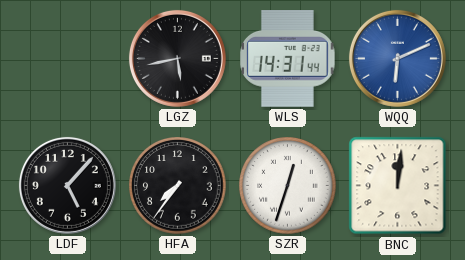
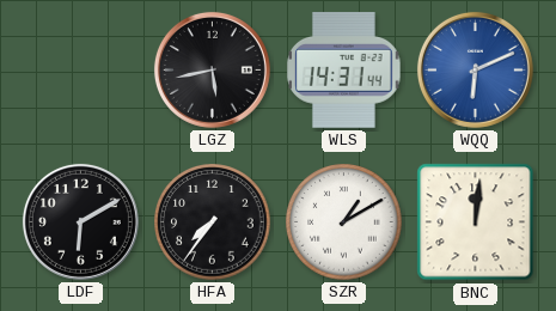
LDF: 5:07 -> 6:10
SZR: 12:33 -> 1:10
